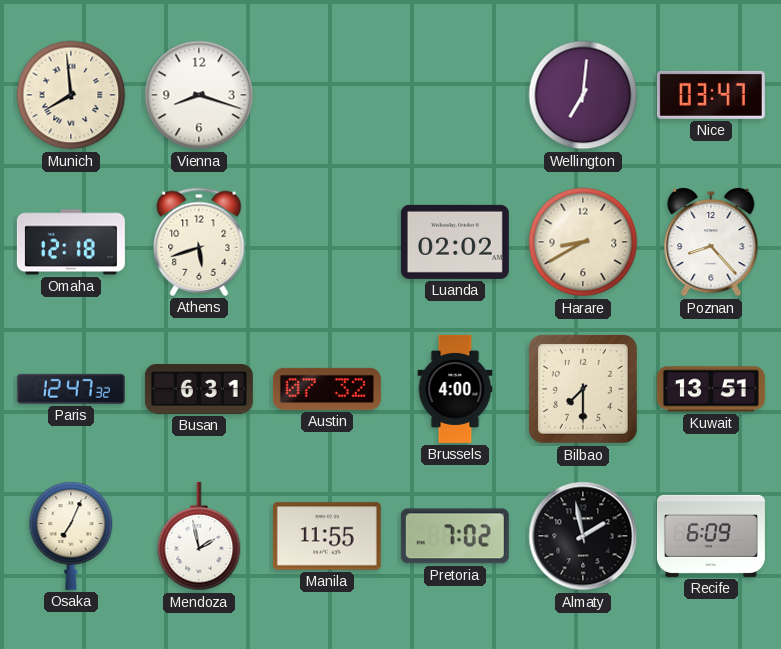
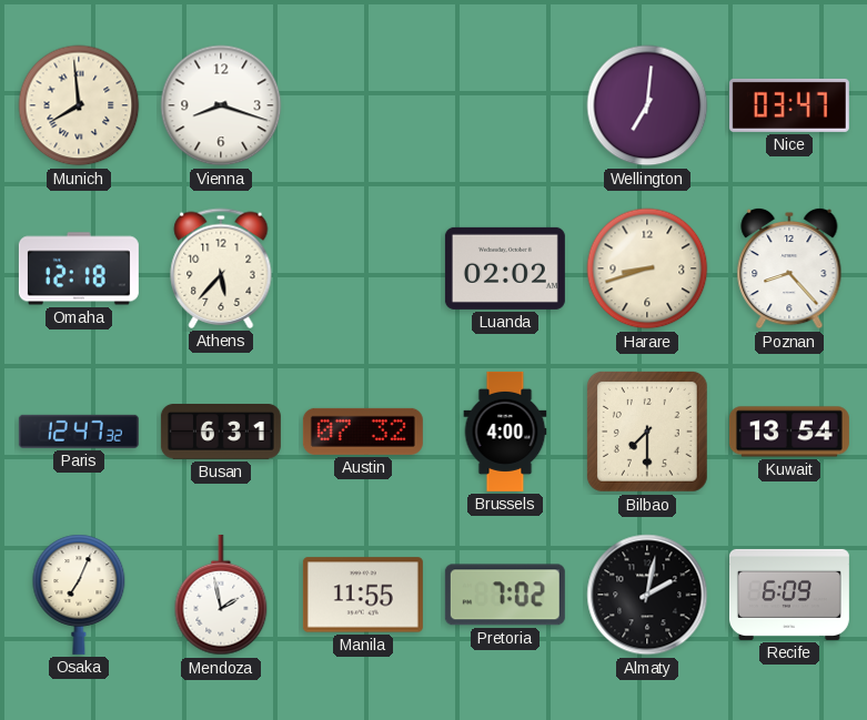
Athens: 5:42 -> 5:37
Harare: 8:40 -> 8:42
Kuwait: 13:51 -> 13:54
Almaty: 1:58 -> 2:02
